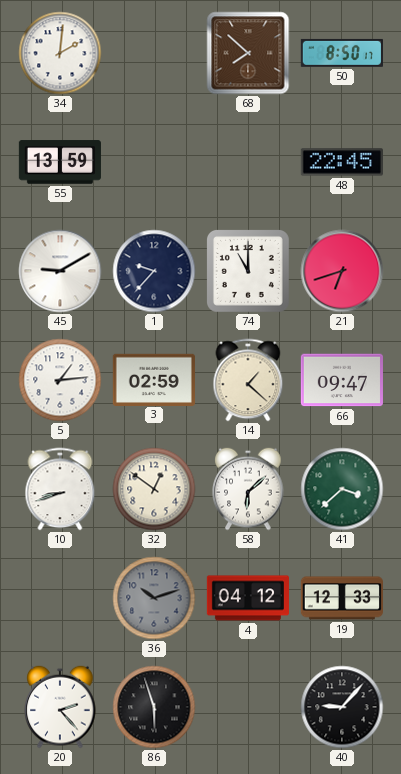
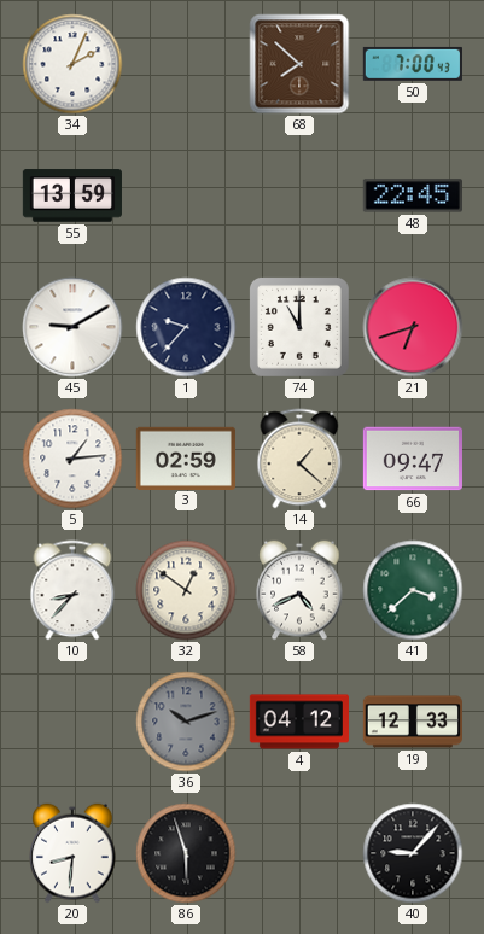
34: 2:01 -> 2:04
50: 8:50 -> 7:00
10: 8:42 -> 8:37
58: 6:08 -> 4:41
20: 2:23 -> 8:31
